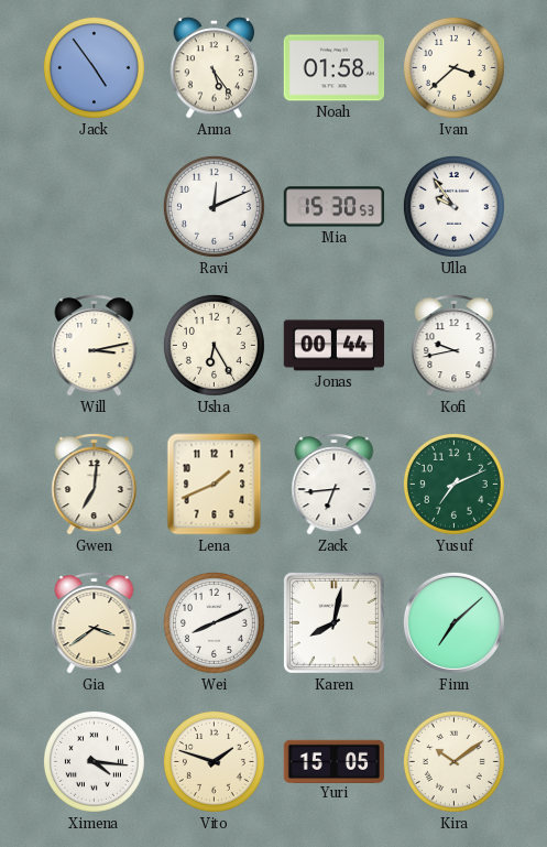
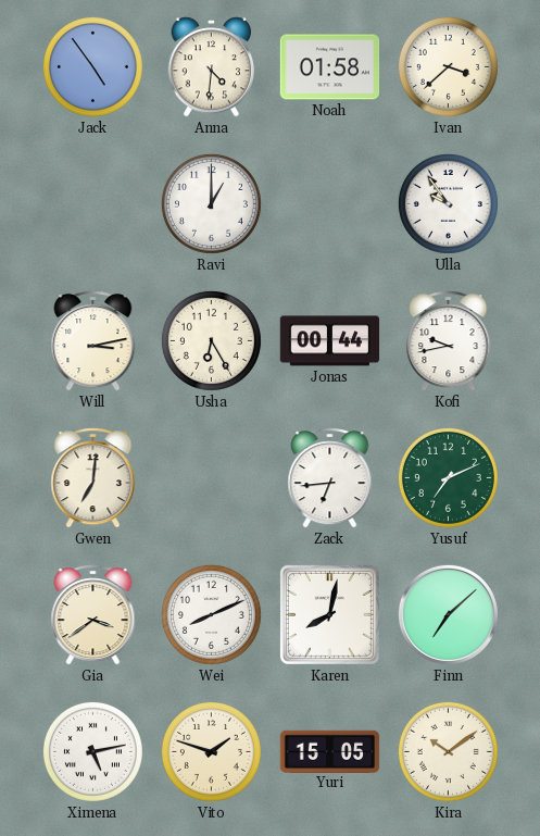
Anna: 5:24 -> 4:31
Ravi: 12:11 -> 1:00
Mia: 15:30 -> none
Lena: 1:41 -> none
Ximena: 4:16 -> 5:13
